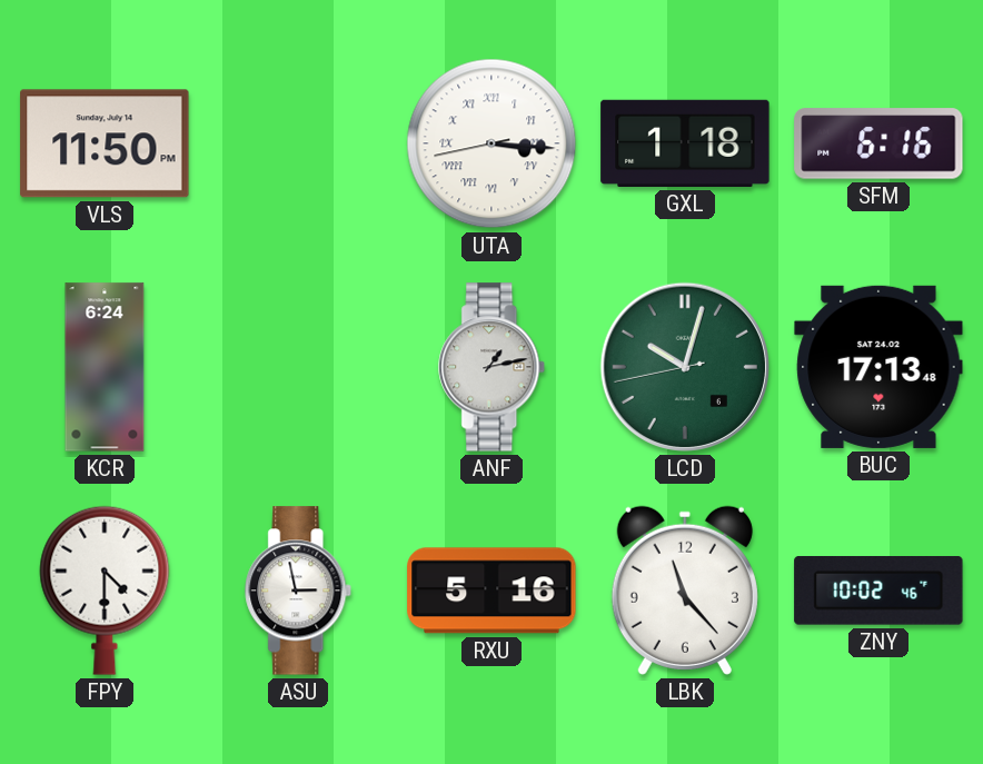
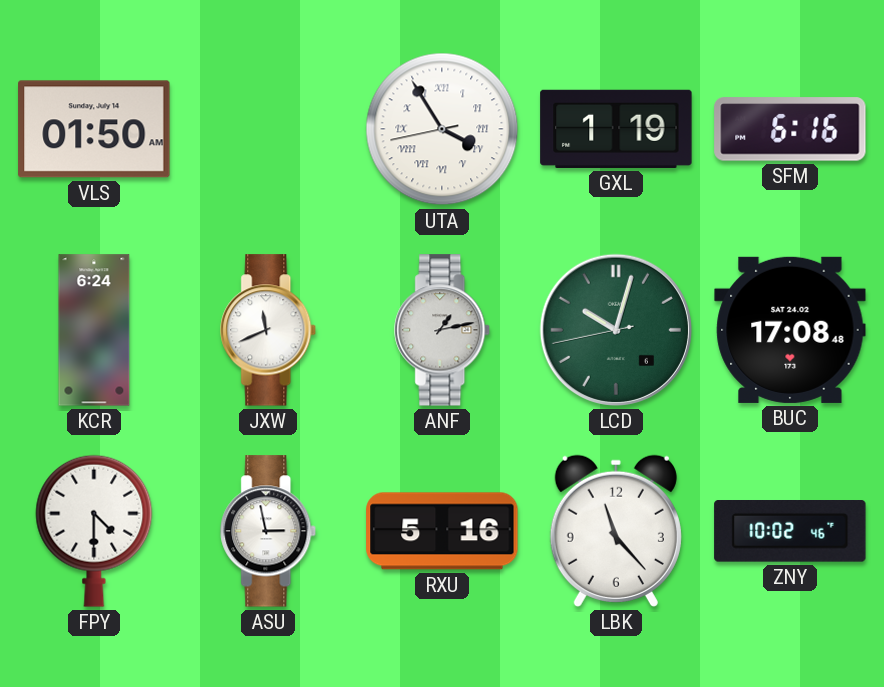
VLS: 11:50 -> 01:50
UTA: 3:15 -> 3:54
GXL: 1:18 -> 1:19
JXW: none -> 11:41
BUC: 17:13 -> 17:08
